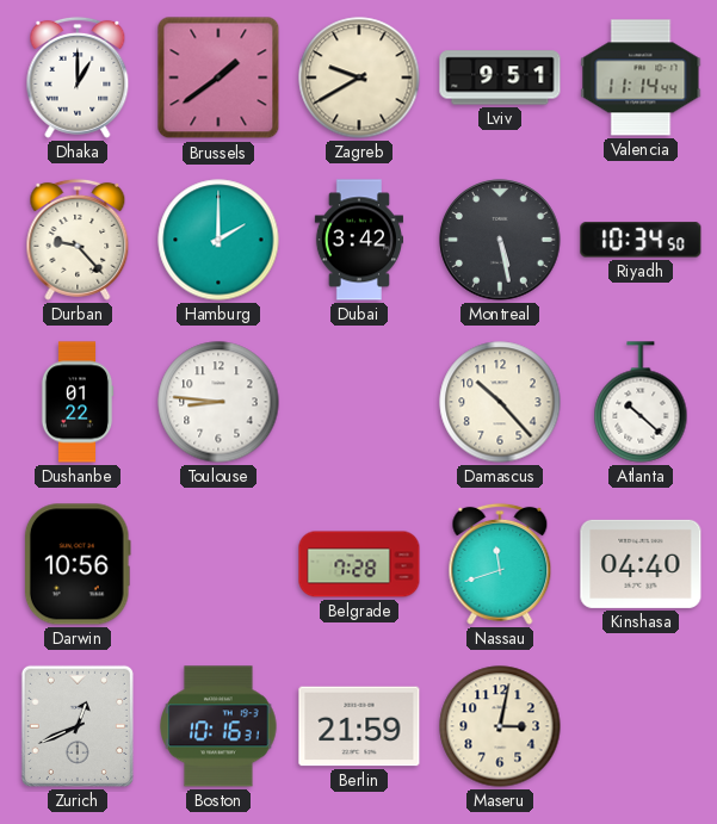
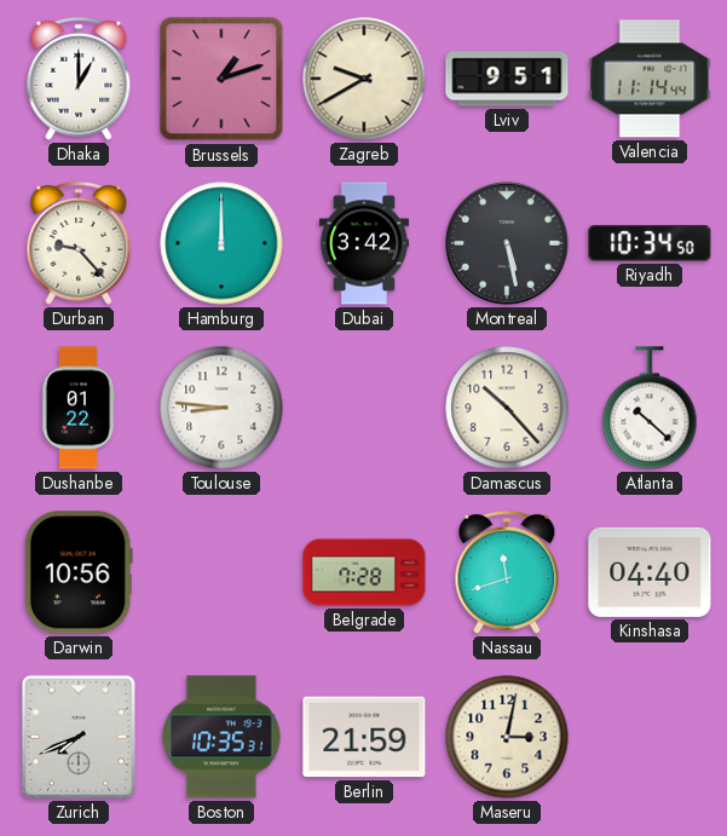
Brussels: 1:39 -> 1:12
Hamburg: 2:00 -> 12:00
Zurich: 12:41 -> 7:41
Boston: 10:16 -> 10:35
